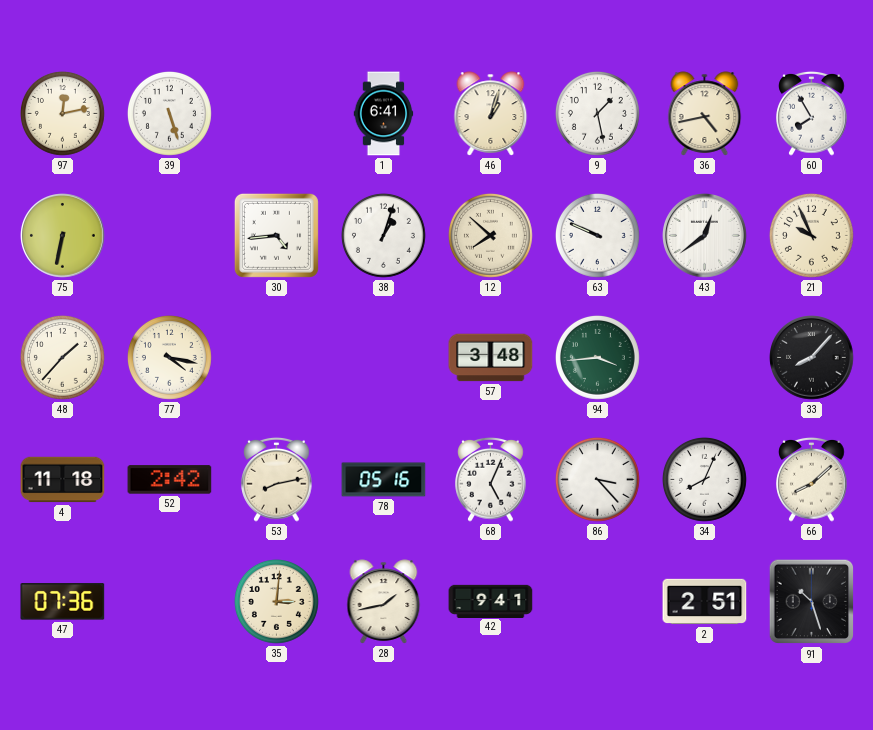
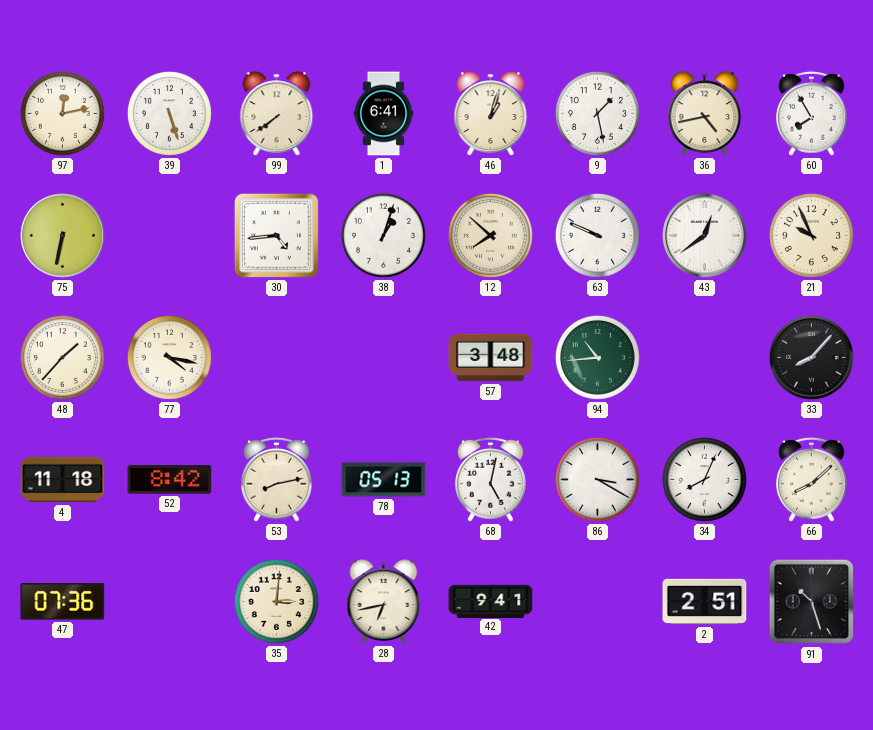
99: none -> 7:39
94: 3:44 -> 10:44
52: 2:42 -> 8:42
78: 05:16 -> 05:13
68: 5:04 -> 5:02
86: 3:23 -> 3:20
28: 1:43 -> 6:43
